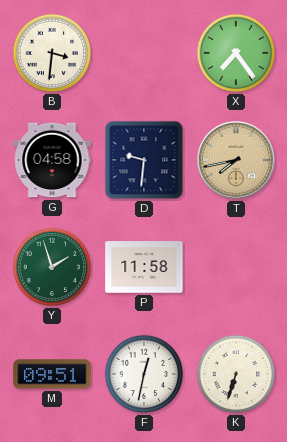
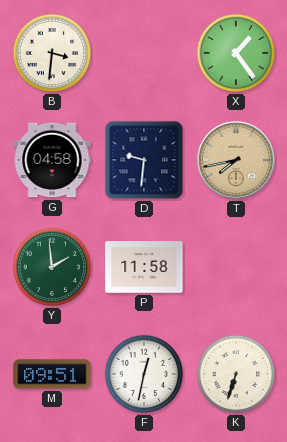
X: 7:24 -> 1:24
Y: 1:57 -> 1:59
